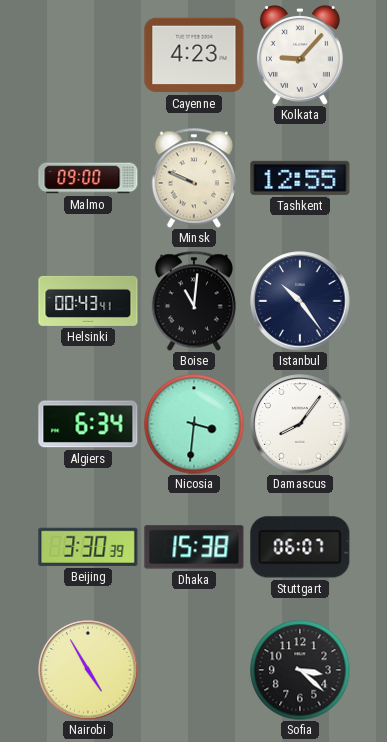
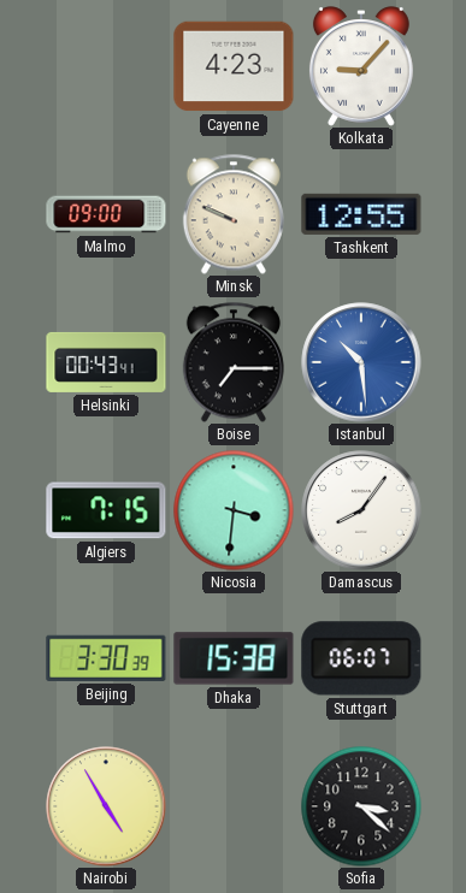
Boise: 11:01 -> 7:15
Istanbul: 10:24 -> 10:29
Istanbul dial: navy -> blue
Algiers: 6:34 -> 7:15
